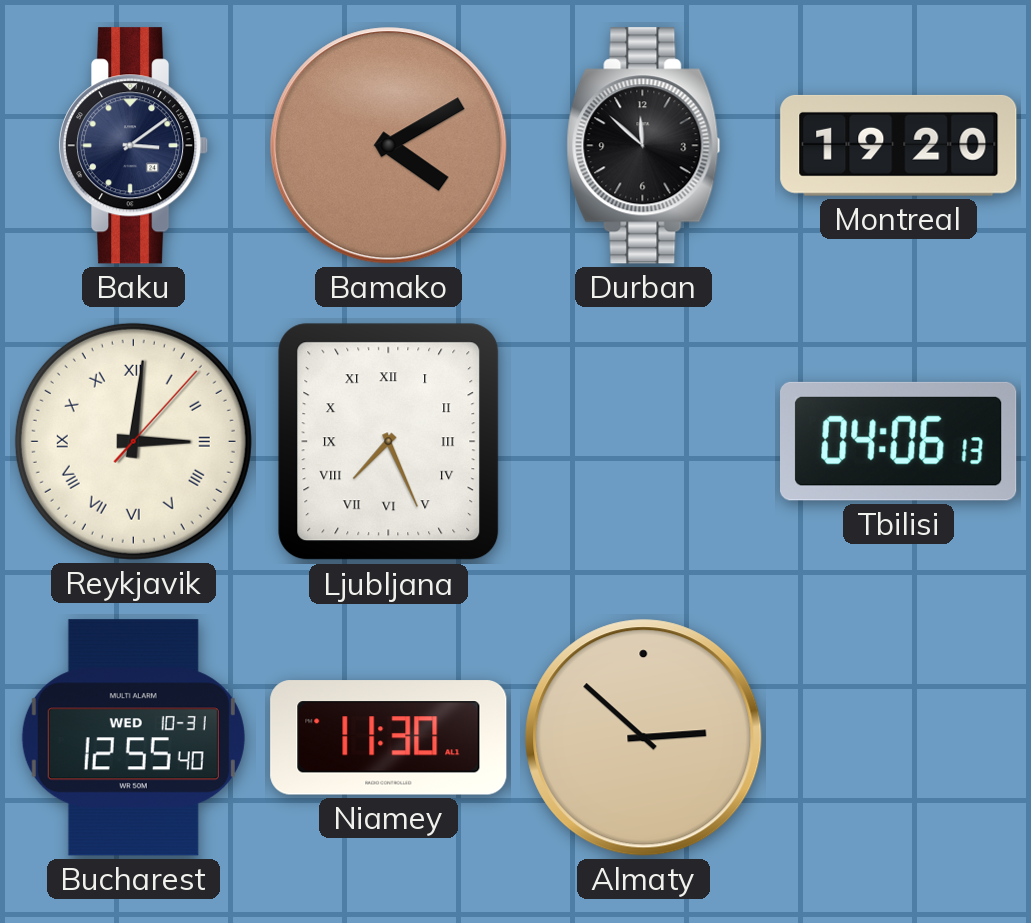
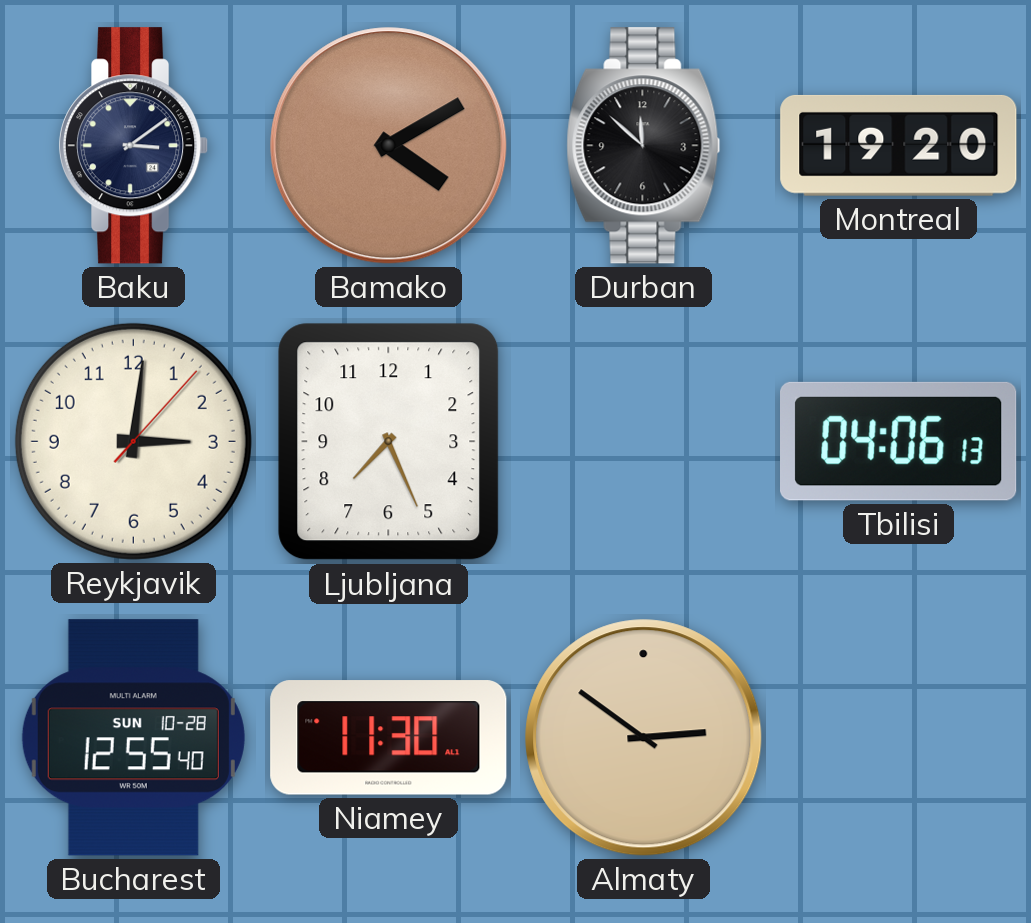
Reykjavik numerals: Roman -> Arabic
Ljubljana numerals: Roman -> Arabic
Bucharest date: WED 10-31 -> SUN 10-28
Almaty: 2:52 -> 2:51
